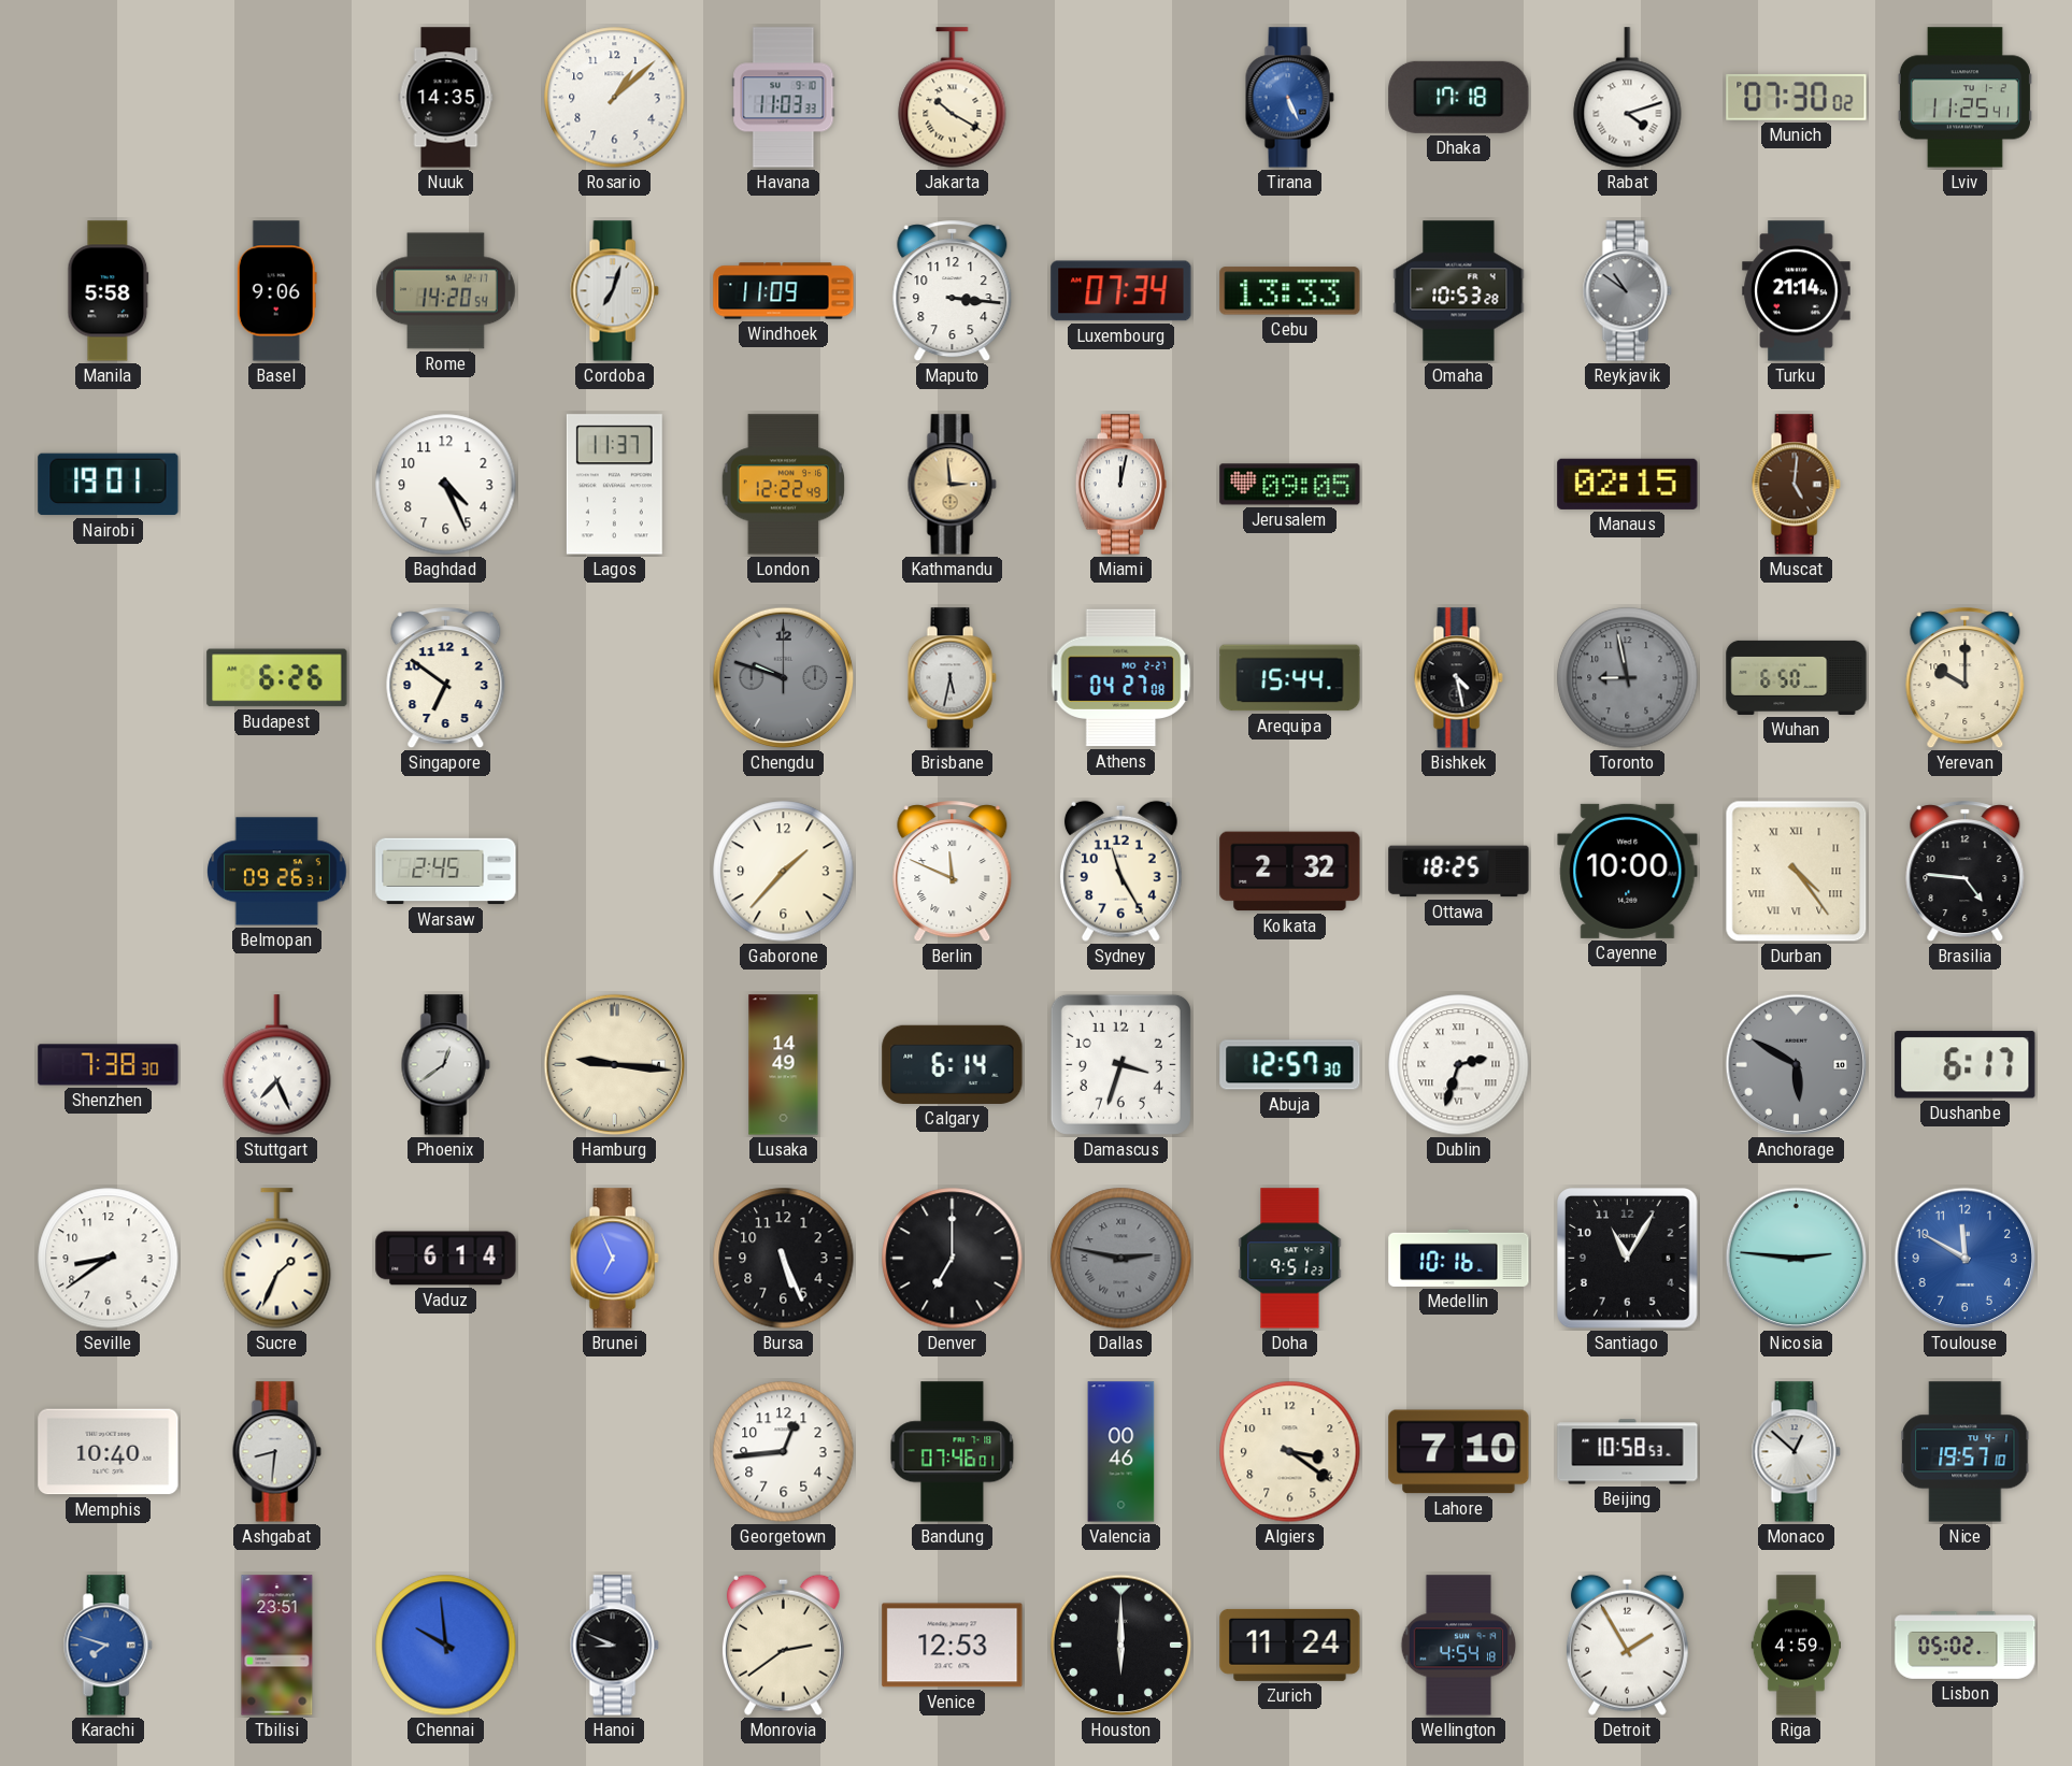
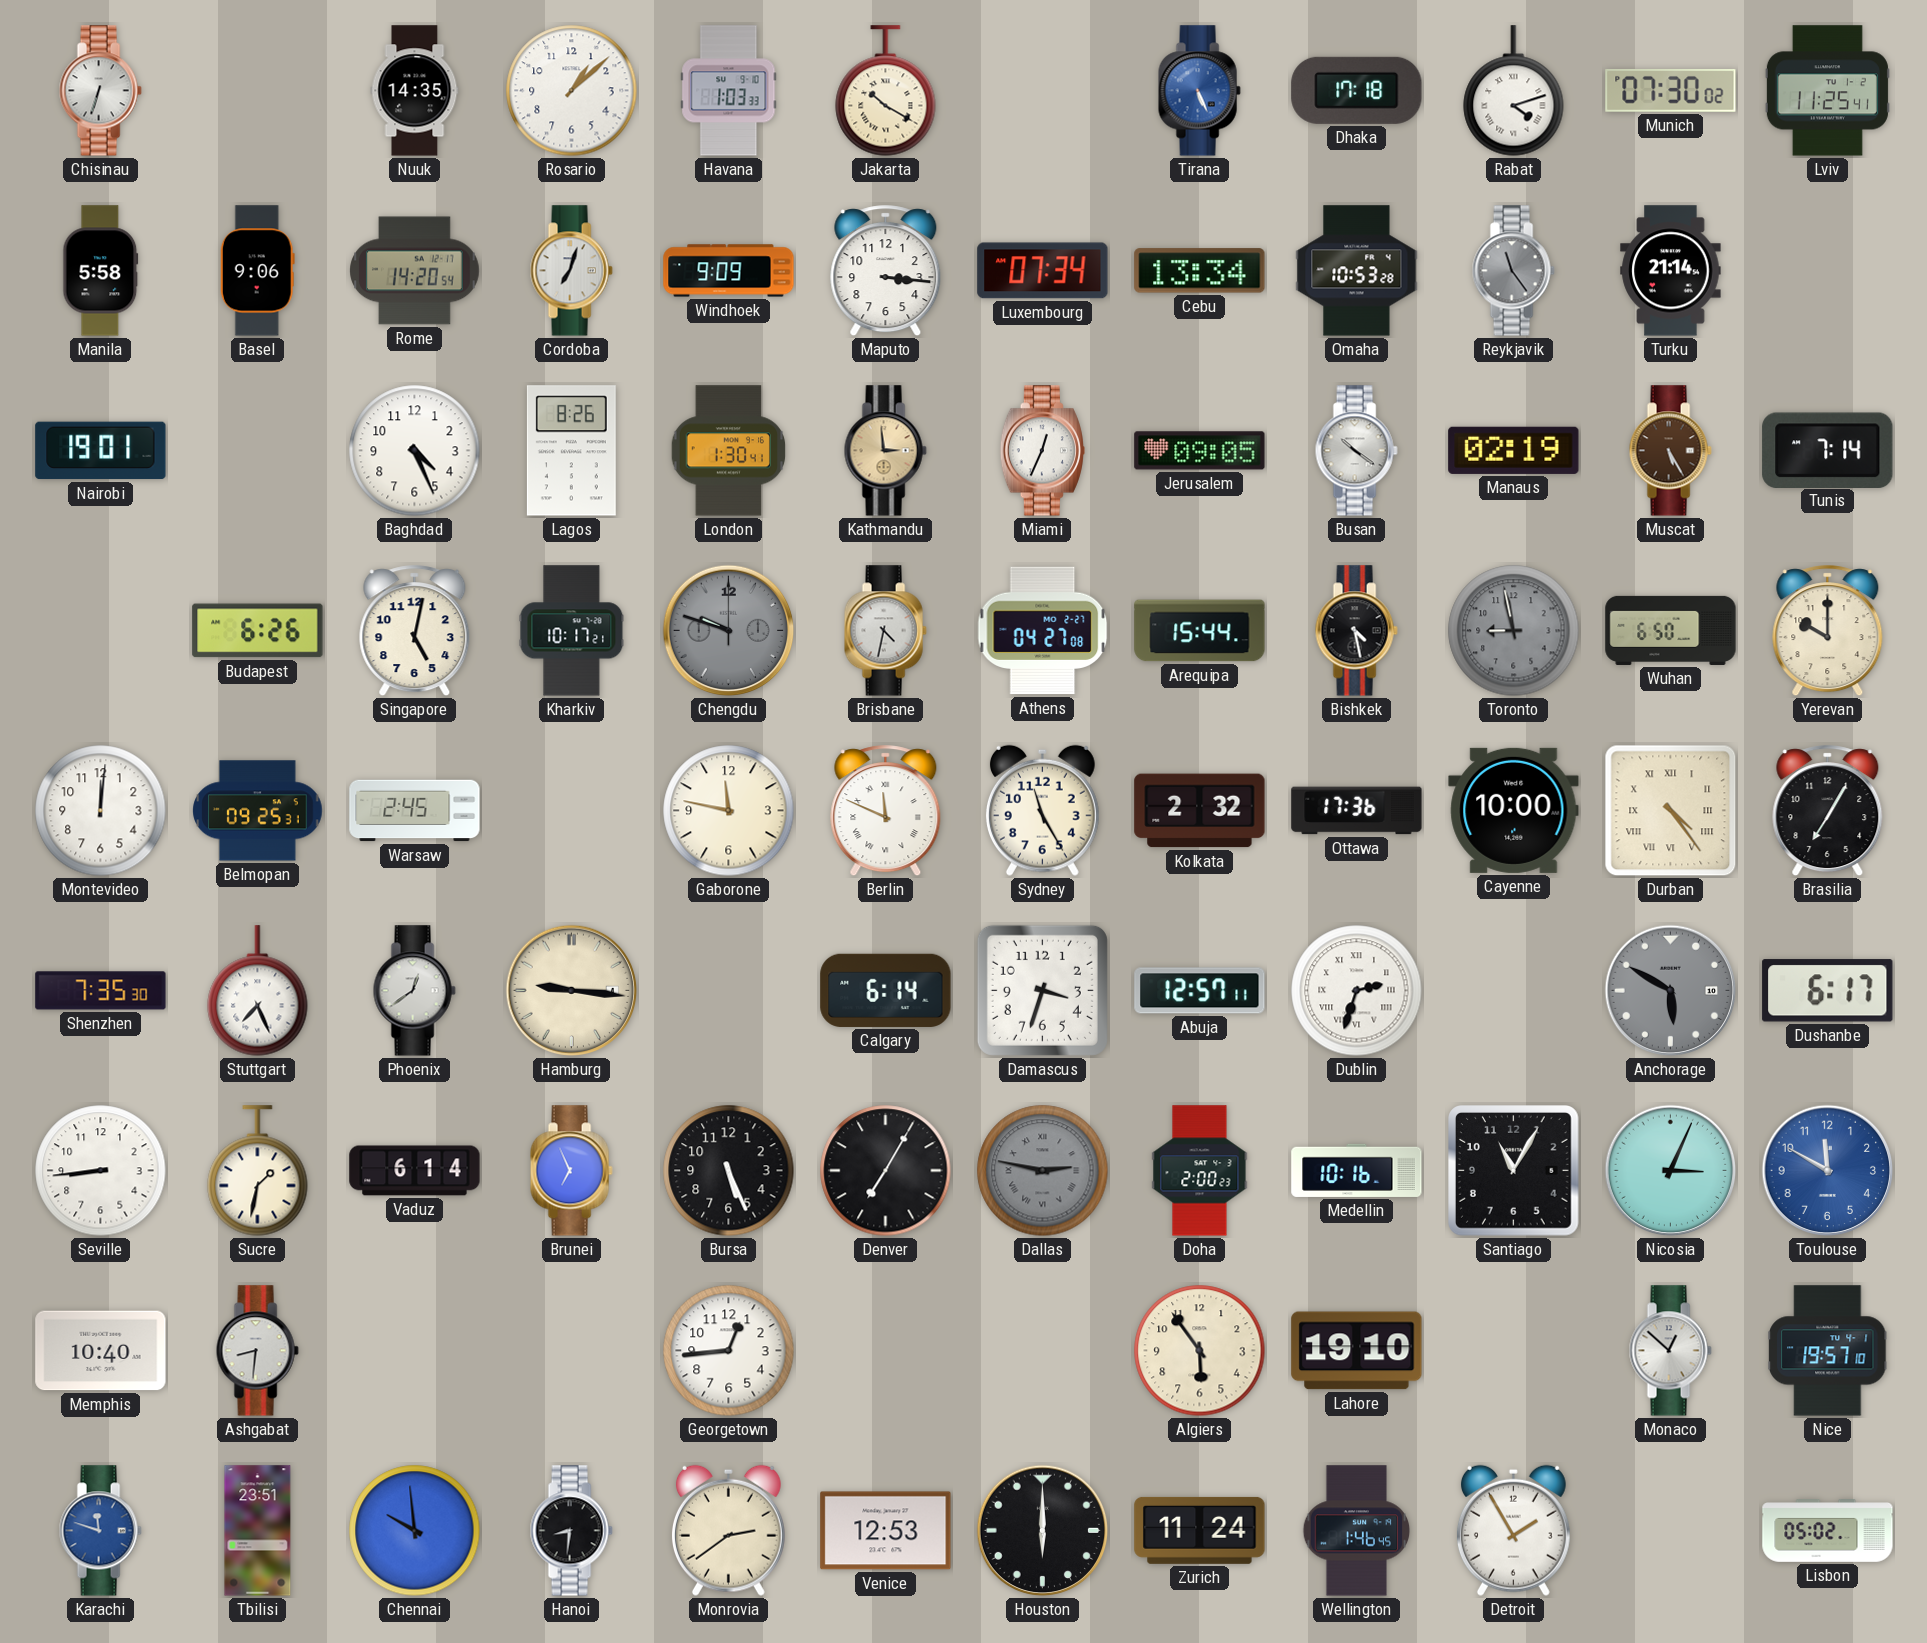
Chisinau: none -> 6:33
Havana: 11:03 -> 1:03
Windhoek: 11:09 -> 9:09
Cebu: 13:33 -> 13:34
Reykjavik: 10:51 -> 11:24
Lagos: 11:37 -> 8:26
London: 12:22 -> 1:30
Miami: 12:02 -> 12:34
Busan: none -> 10:21
Manaus: 02:15 -> 02:19
Muscat: 5:01 -> 5:25
Tunis: none -> 7:14
Singapore: 6:51 -> 5:02
Kharkiv: none -> 10:17
Brisbane: 5:32 -> 4:32
Montevideo: none -> 12:01
Belmopan: 09:26 -> 09:25
Gaborone: 1:37 -> 11:47
Ottawa: 18:25 -> 17:36
Brasilia: 4:46 -> 7:05
Shenzhen: 7:38 -> 7:35
Lusaka: 14:49 -> none
Abuja: 12:57:30 -> 12:57:11
Seville: 8:39 -> 8:44
Sucre: 1:34 -> 1:32
Denver: 7:00 -> 7:05
Doha: 9:51 -> 2:00
Nicosia: 2:46 -> 3:04
Bandung: 07:46 -> none
Valencia: 00:46 -> none
Algiers: 3:21 -> 5:54
Lahore: 7:10 -> 19:10
Beijing: 10:58 -> none
Karachi: 7:48 -> 11:48
Hanoi: 8:49 -> 8:31
Wellington: 4:54 -> 1:46
Riga: 4:59 -> none
